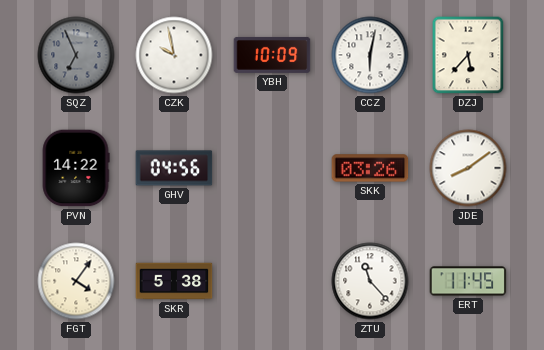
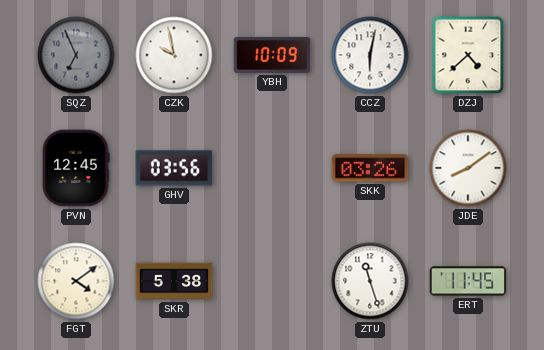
DZJ: 5:37 -> 4:38
PVN: 14:22 -> 12:45
GHV: 04:56 -> 03:56
FGT: 4:06 -> 4:09
ZTU: 11:23 -> 11:27
